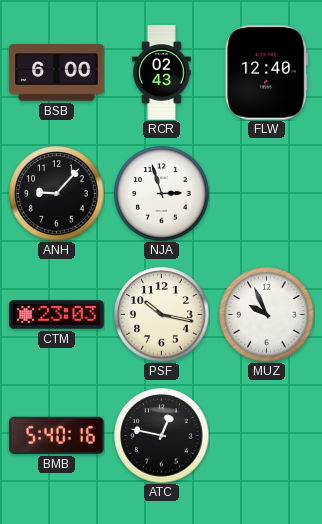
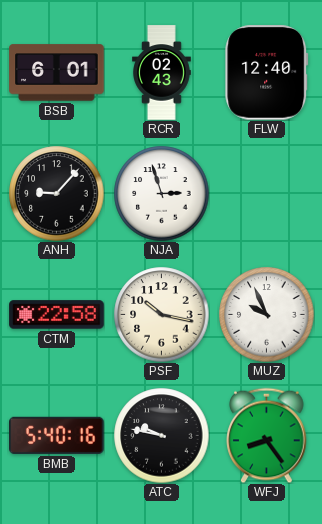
BSB: 6:00 -> 6:01
CTM: 23:03 -> 22:58
ATC: 12:47 -> 9:47
WFJ: none -> 8:24
